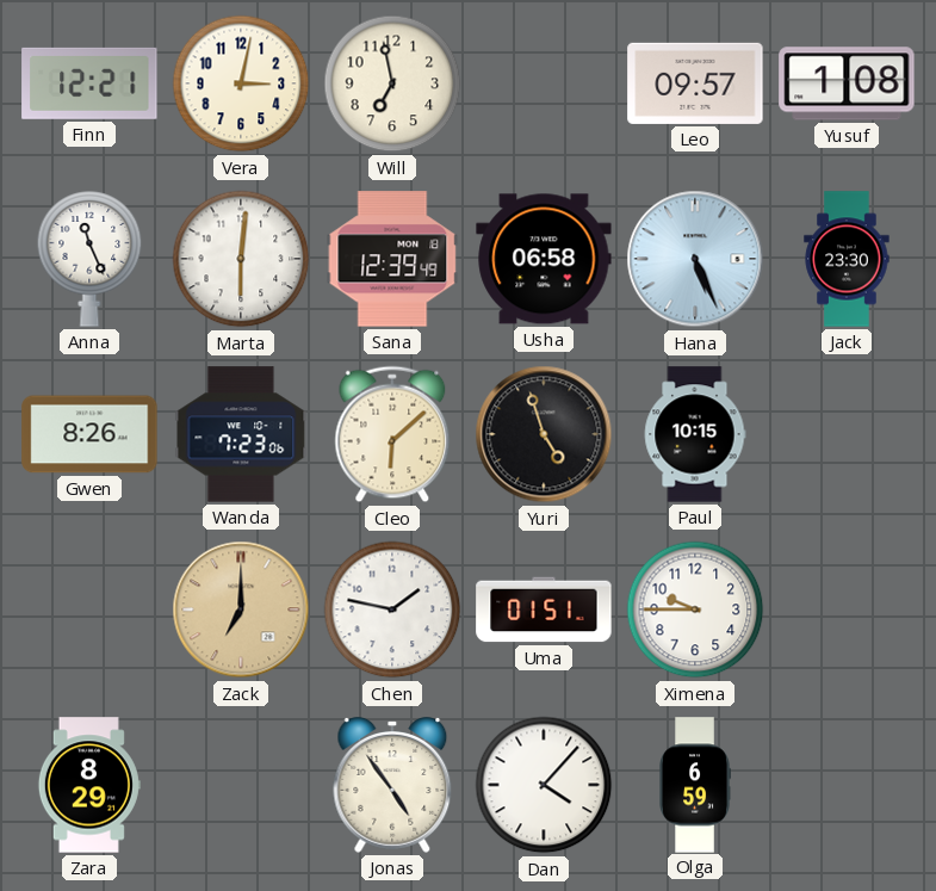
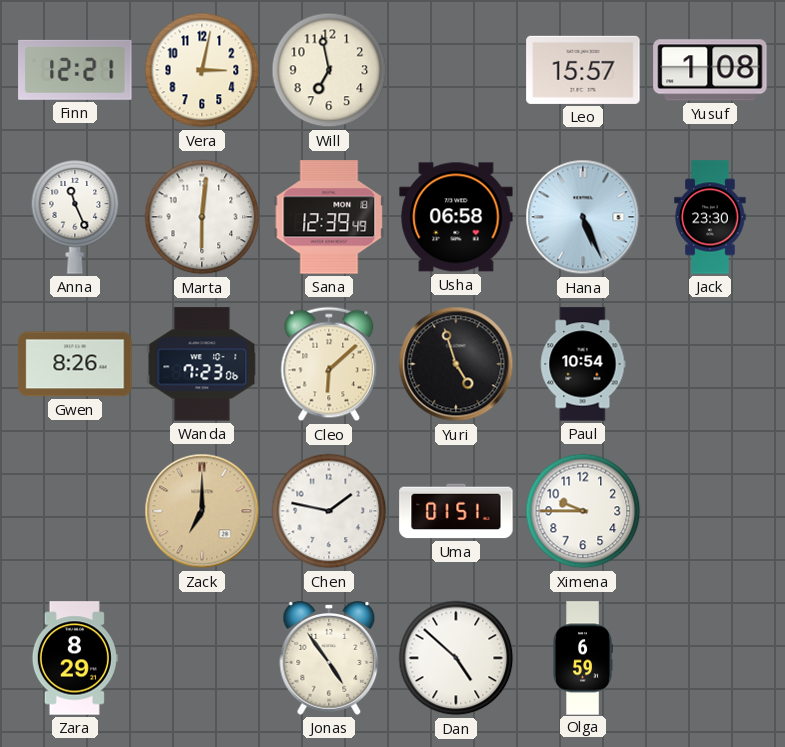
Leo: 09:57 -> 15:57
Paul: 10:15 -> 10:54
Dan: 4:07 -> 4:52
